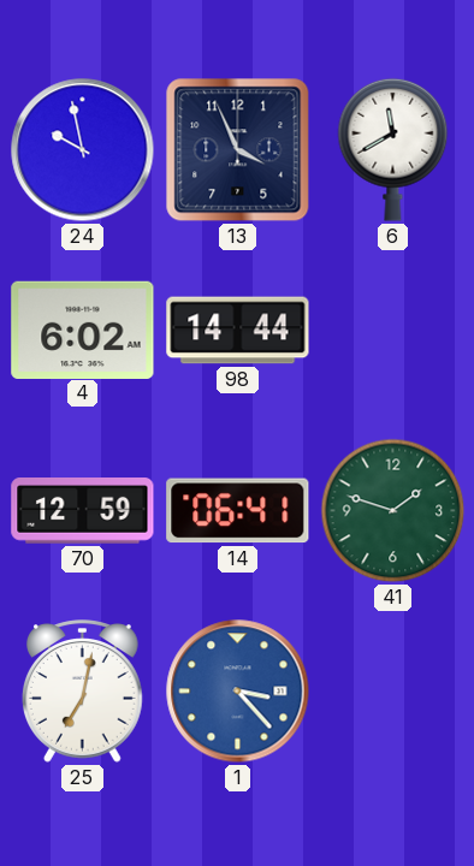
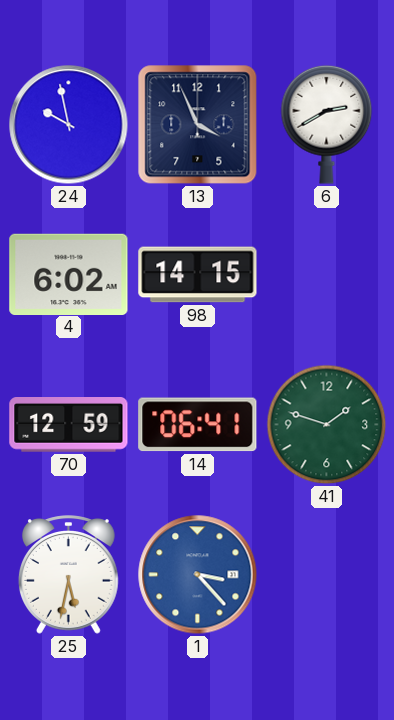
6: 11:40 -> 2:40
98: 14:44 -> 14:15
25: 7:02 -> 5:32
